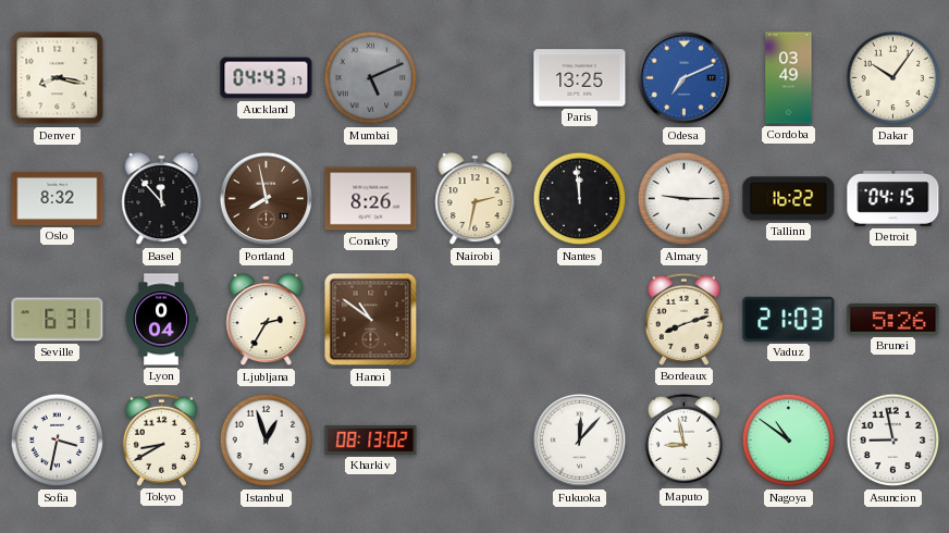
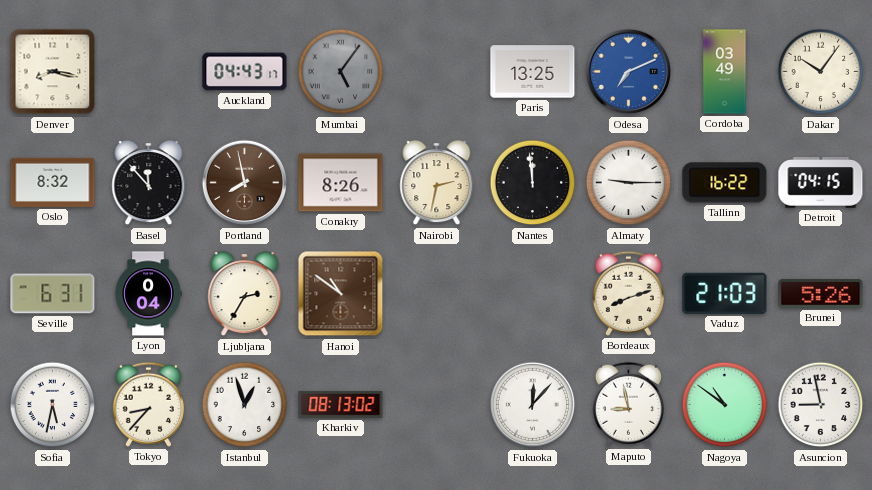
Mumbai: 5:11 -> 5:06
Sofia: 3:32 -> 5:32
Tokyo: 8:40 -> 8:37
